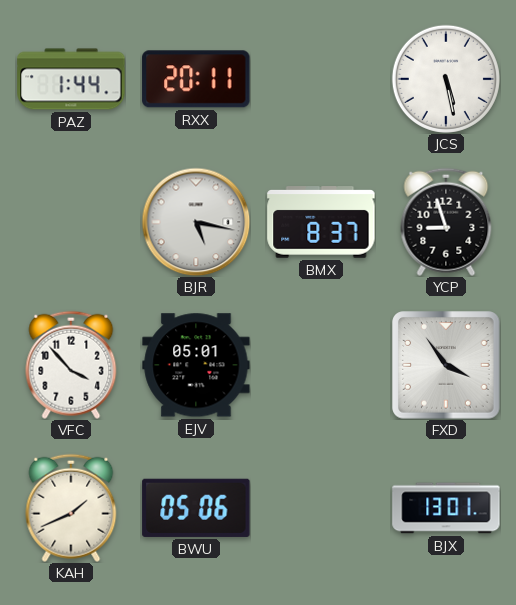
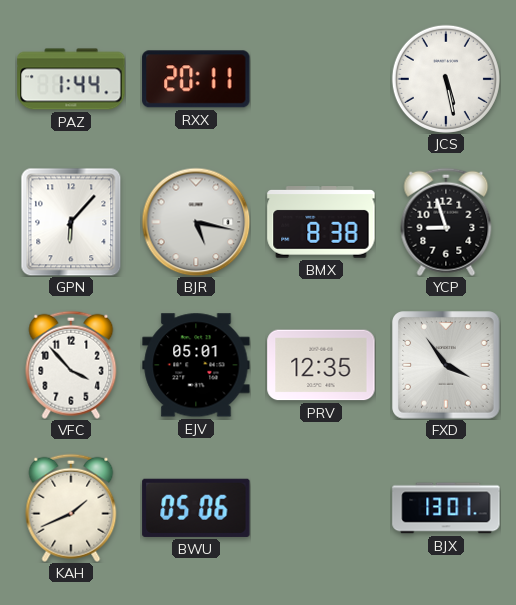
GPN: none -> 6:07
BMX: 8:37 -> 8:38
PRV: none -> 12:35
